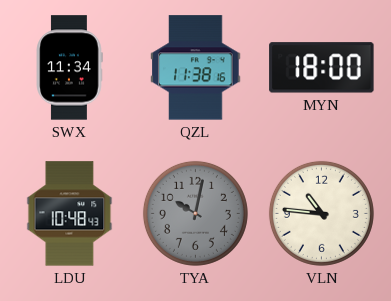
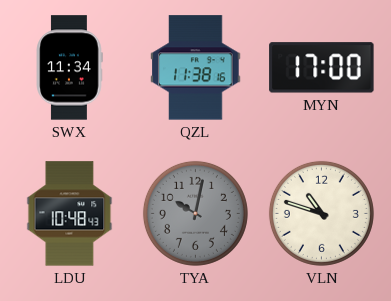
MYN: 18:00 -> 17:00
VLN: 10:46 -> 10:48
